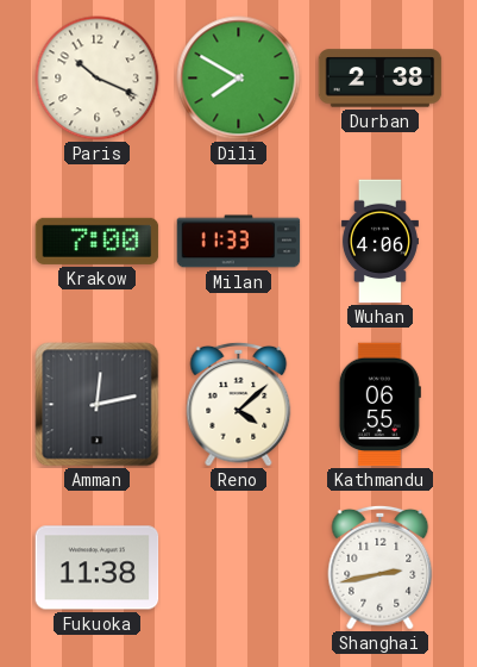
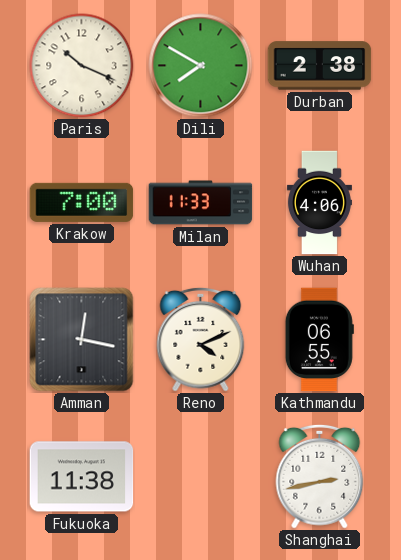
Amman: 12:13 -> 12:17
Reno: 4:08 -> 4:11
